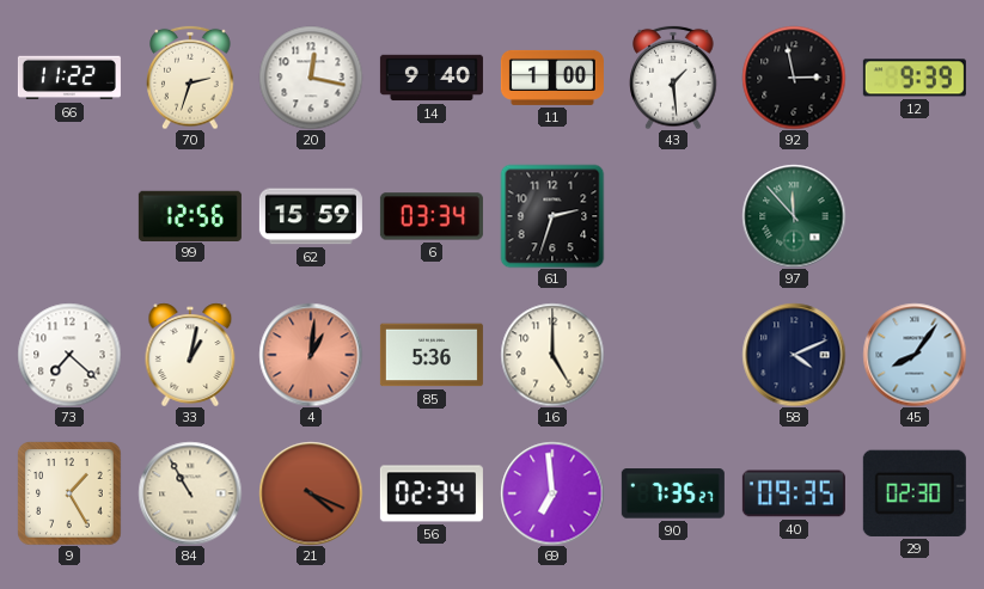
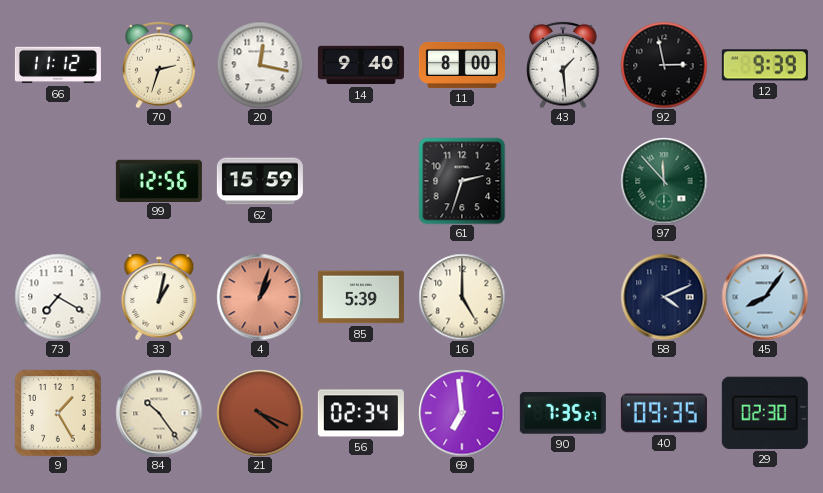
66: 11:22 -> 11:12
11: 1:00 -> 8:00
6: 03:34 -> none
73: 7:22 -> 7:20
4: 1:01 -> 1:03
85: 5:36 -> 5:39
84: 10:55 -> 10:24
